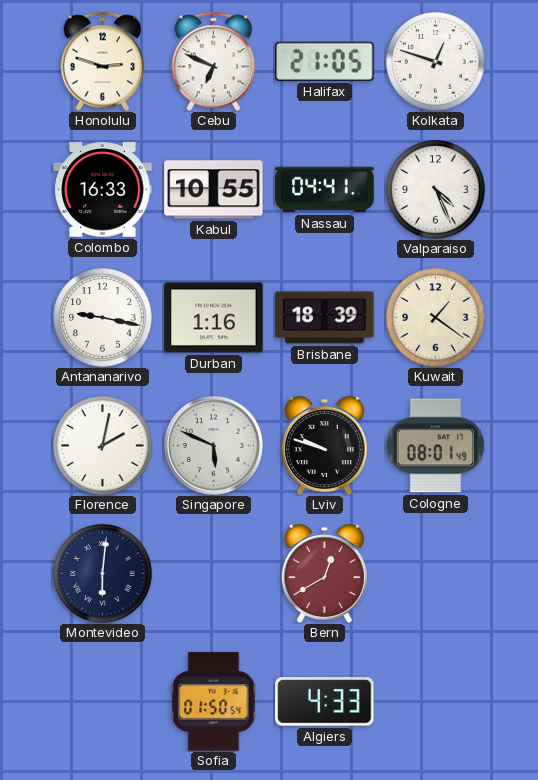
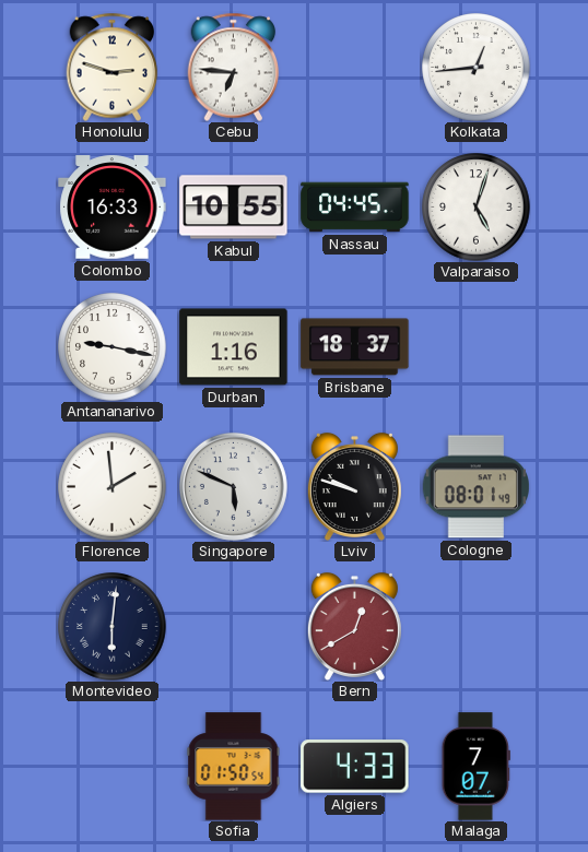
Cebu: 6:49 -> 6:46
Halifax: 21:05 -> none
Kolkata: 12:48 -> 12:44
Nassau: 04:41 -> 04:45
Valparaiso: 4:26 -> 5:03
Brisbane: 18:39 -> 18:37
Kuwait: 1:21 -> none
Florence: 2:02 -> 1:59
Malaga: none -> 7:07
